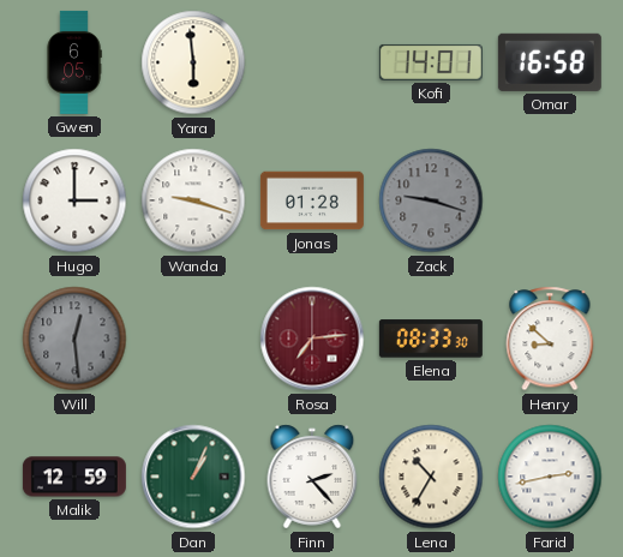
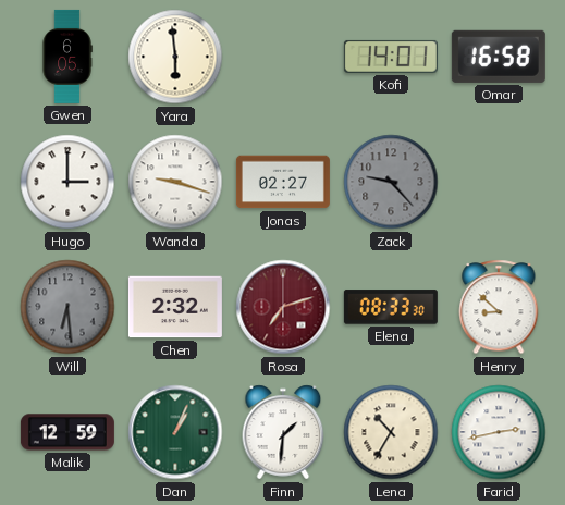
Jonas: 01:28 -> 02:27
Zack: 9:18 -> 9:23
Will: 12:29 -> 6:29
Chen: none -> 2:32
Rosa: 7:14 -> 7:12
Finn: 2:23 -> 1:31
